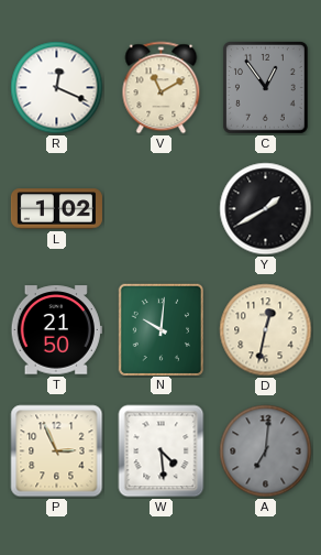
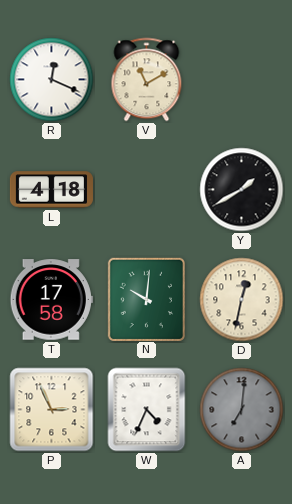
C: 12:54 -> none
L: 1:02 -> 4:18
T: 21:50 -> 17:58
W: 4:29 -> 4:34
